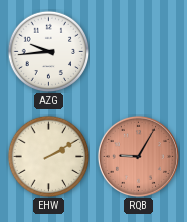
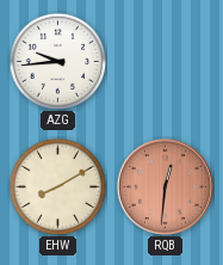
EHW: 2:10 -> 8:10
RQB: 9:05 -> 12:31
